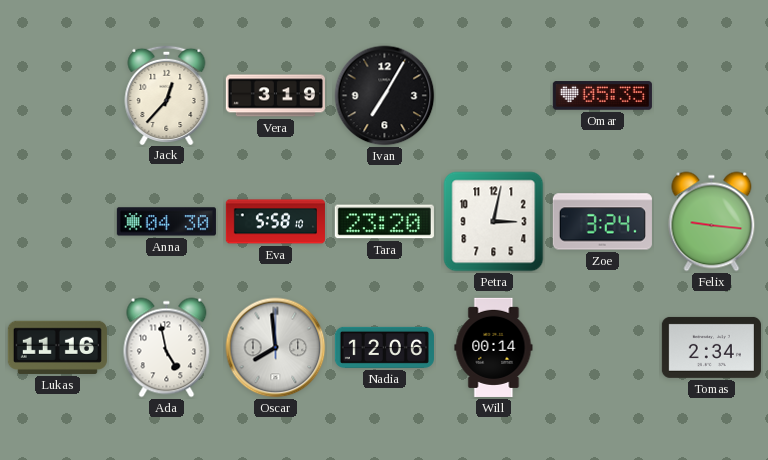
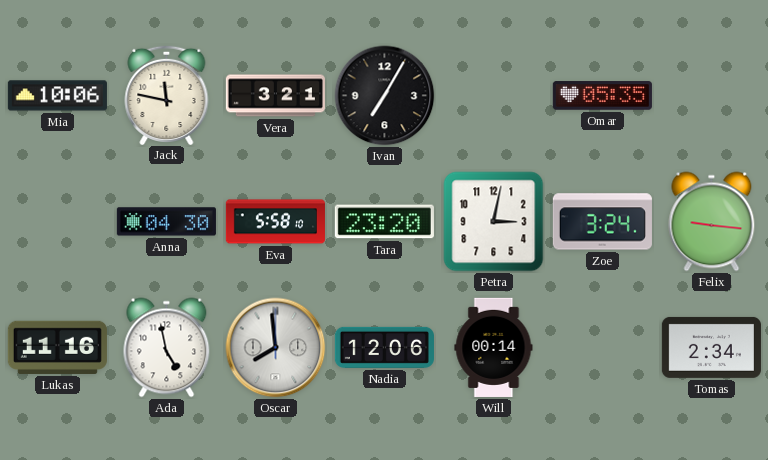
Mia: none -> 10:06
Jack: 12:37 -> 11:47
Vera: 3:19 -> 3:21
